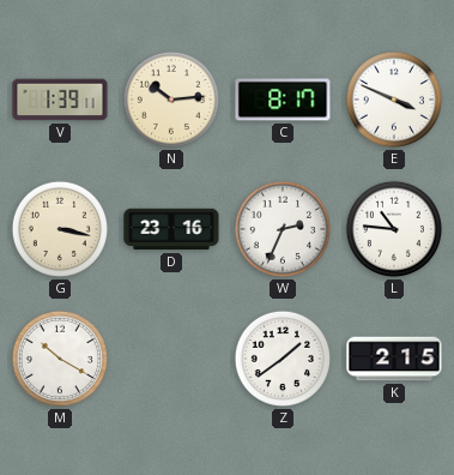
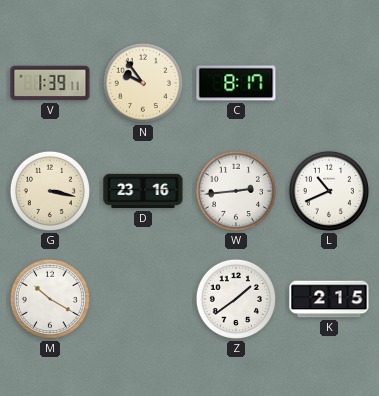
N: 10:14 -> 9:54
E: 3:49 -> none
W: 2:34 -> 2:44
L: 10:46 -> 10:41
